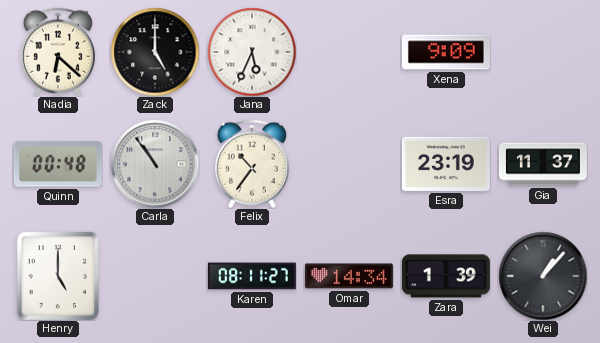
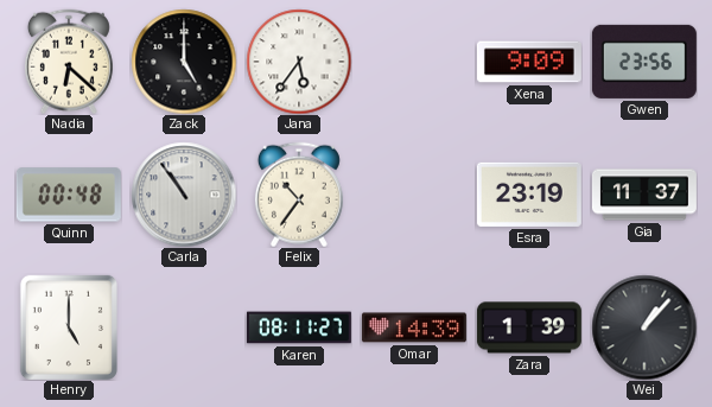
Jana: 5:34 -> 5:36
Gwen: none -> 23:56
Omar: 14:34 -> 14:39
